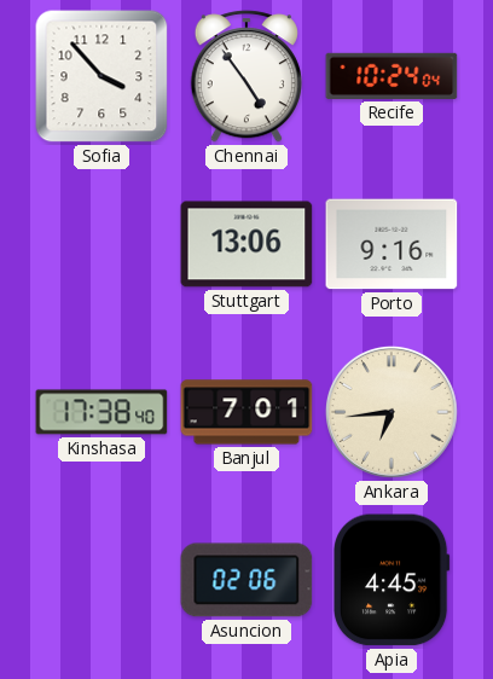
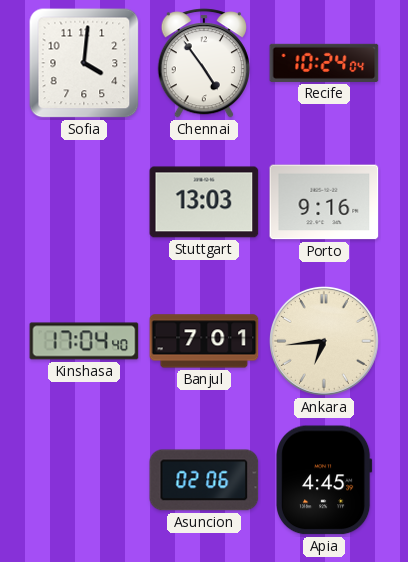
Sofia: 3:53 -> 4:01
Stuttgart: 13:06 -> 13:03
Kinshasa: 17:38 -> 17:04
